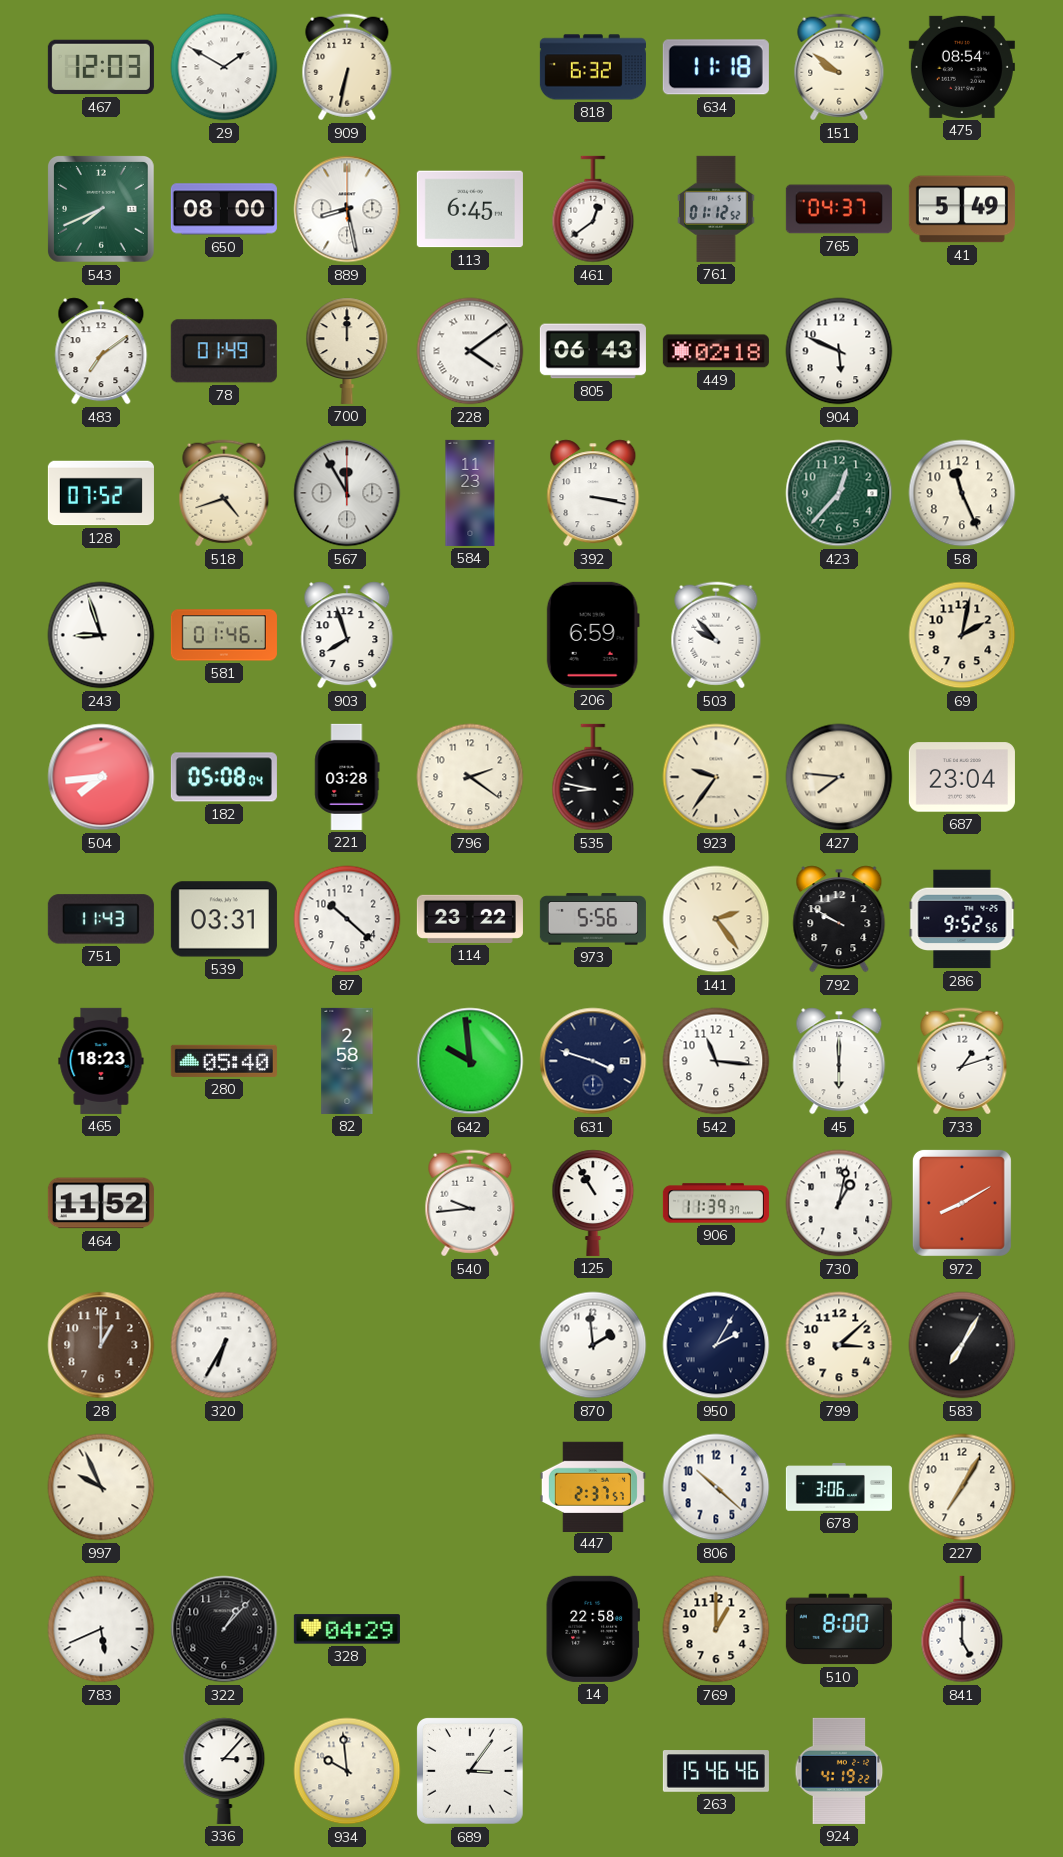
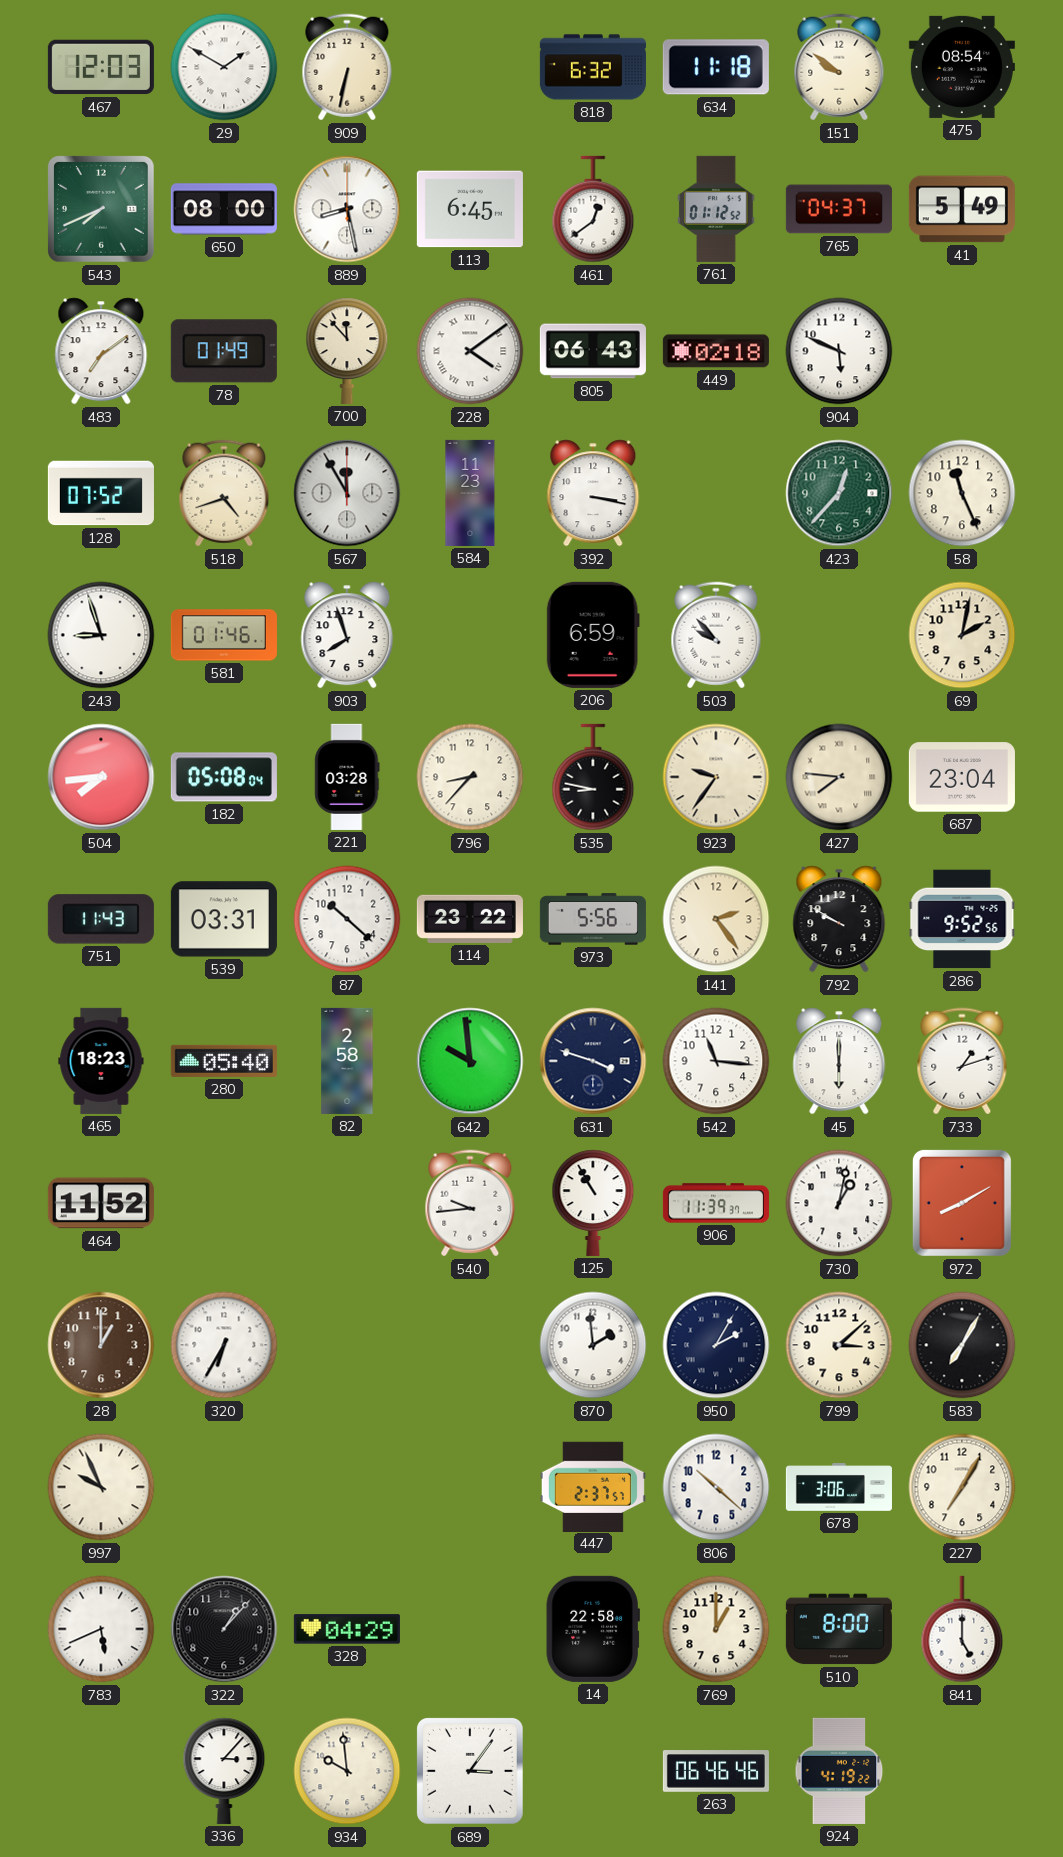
700: 12:00 -> 11:53
796: 2:21 -> 8:37
263: 15:46 -> 06:46
